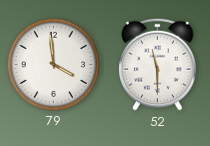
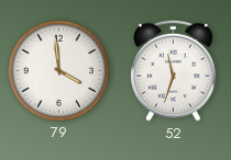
52: 11:30 -> 11:33
